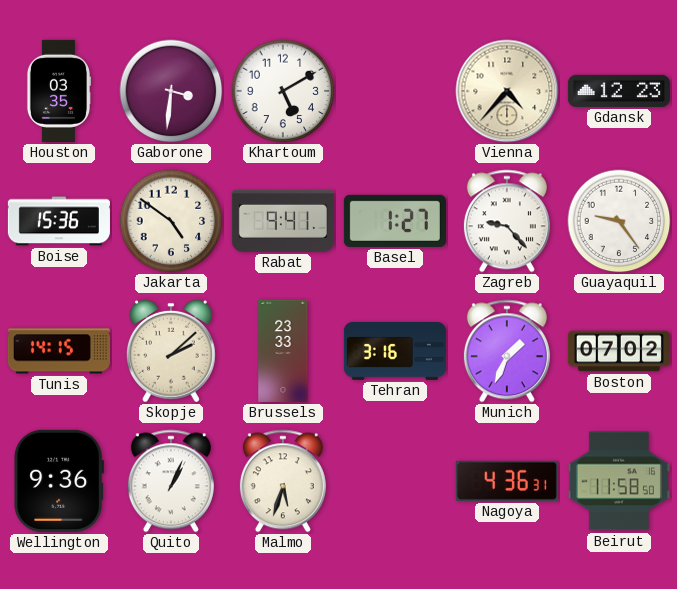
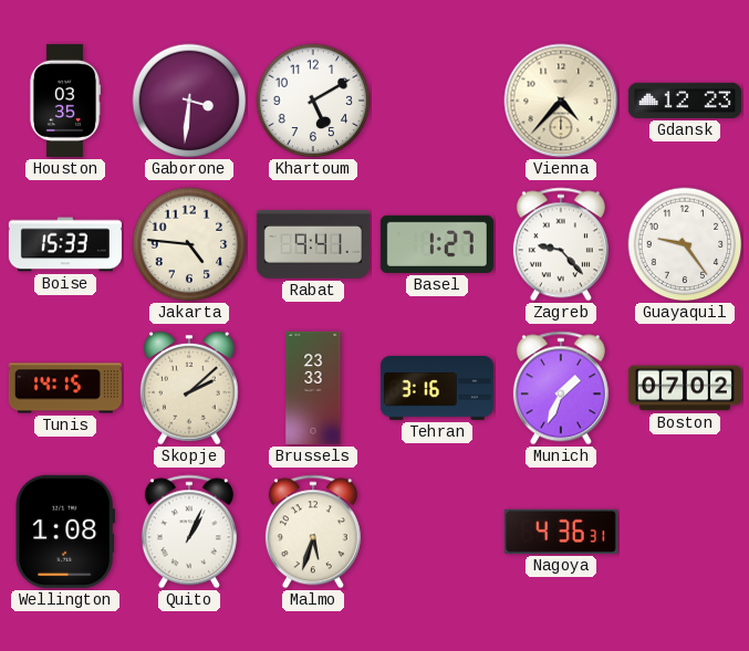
Boise: 15:36 -> 15:33
Jakarta: 4:51 -> 4:46
Wellington: 9:36 -> 1:08
Beirut: 11:58 -> none
